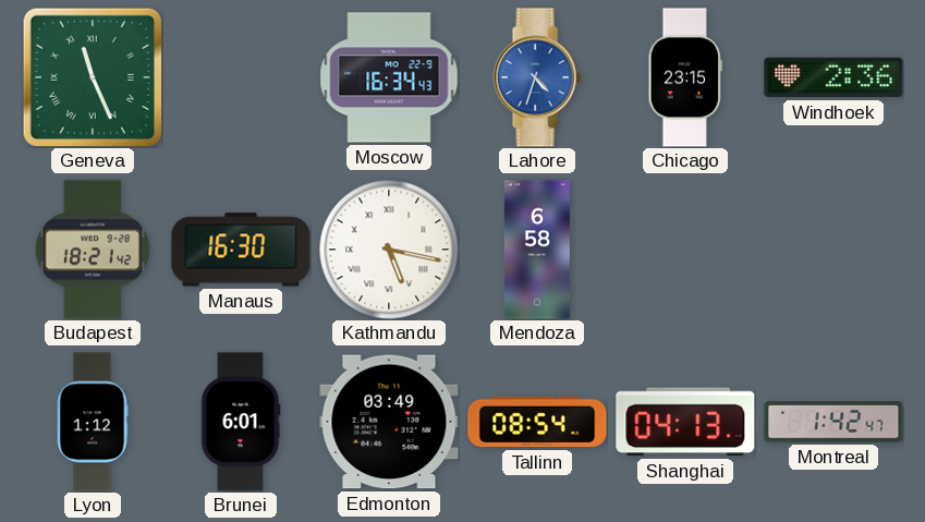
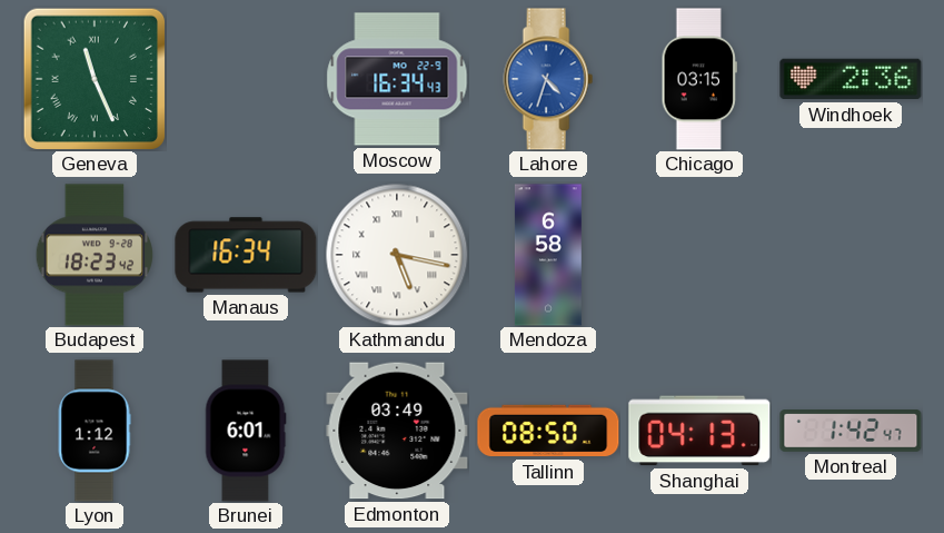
Chicago: 23:15 -> 03:15
Budapest: 18:21 -> 18:23
Manaus: 16:30 -> 16:34
Tallinn: 08:54 -> 08:50
